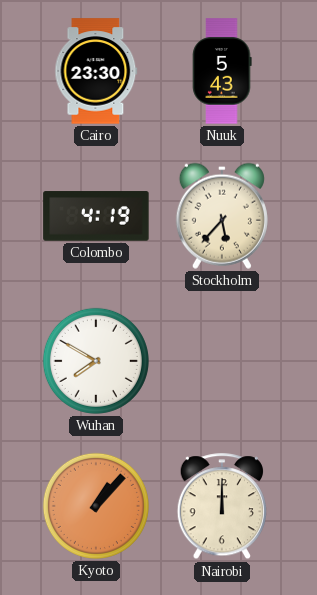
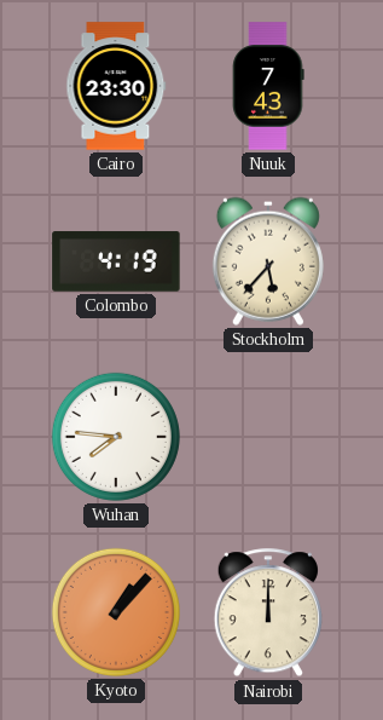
Nuuk: 5:43 -> 7:43
Wuhan: 7:50 -> 7:46
